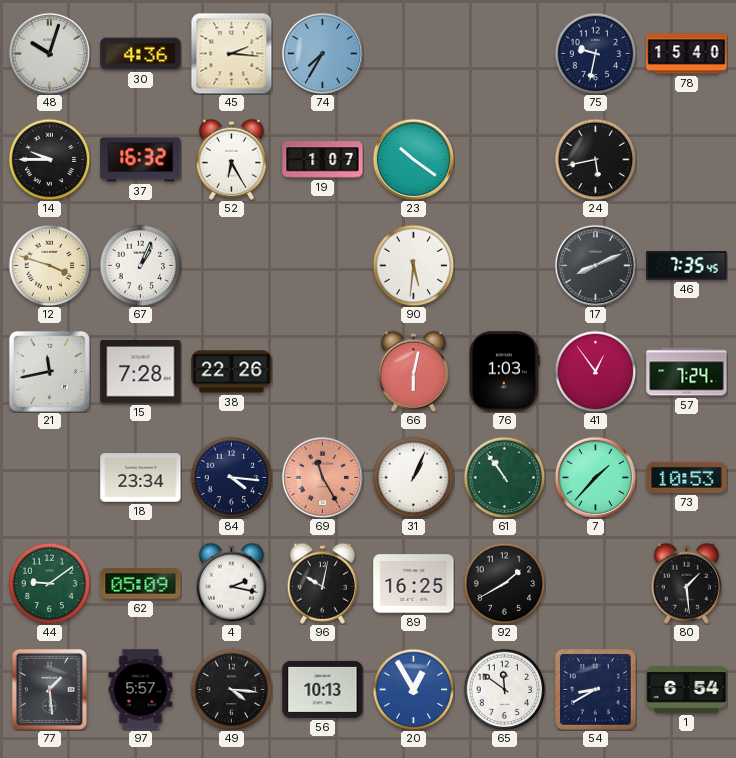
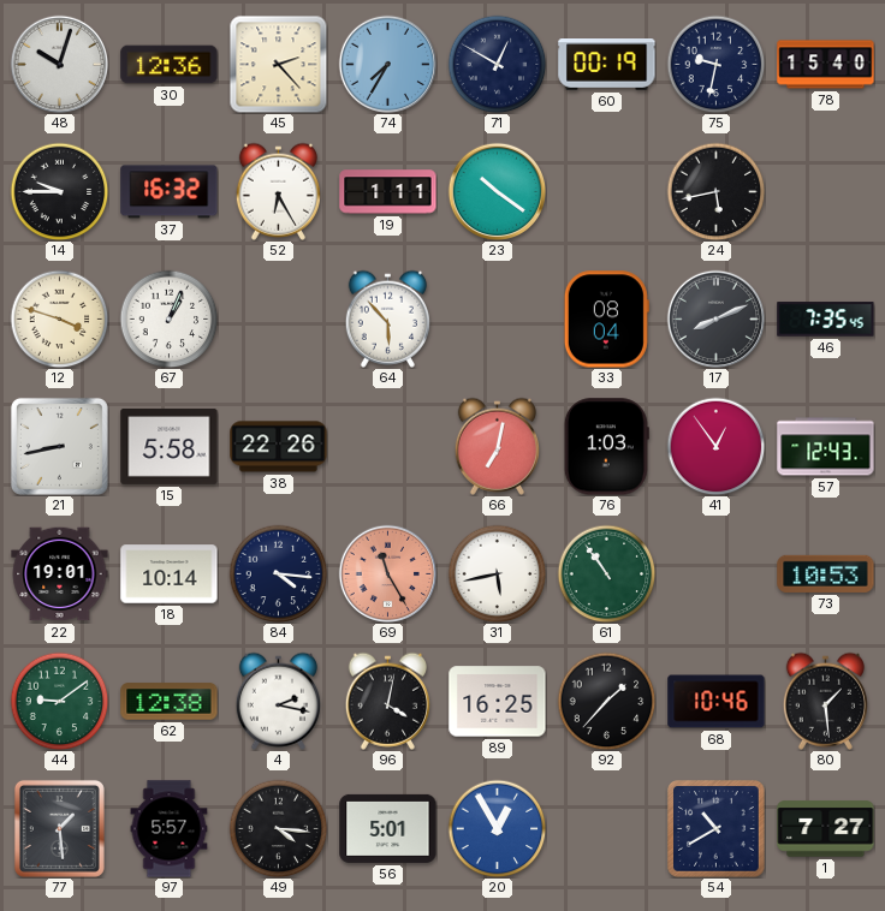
30: 4:36 -> 12:36
45: 2:16 -> 2:23
71: none -> 12:50
60: none -> 00:19
19: 1:07 -> 1:11
64: none -> 5:53
90: 5:31 -> none
33: none -> 08:04
21: 11:43 -> 8:43
15: 7:28 -> 5:58
66: 6:02 -> 7:02
57: 7:24 -> 12:43
22: none -> 19:01
18: 23:34 -> 10:14
31: 1:04 -> 5:43
7: 1:37 -> none
62: 05:09 -> 12:38
96: 10:02 -> 4:02
92: 1:40 -> 1:37
68: none -> 10:46
56: 10:13 -> 5:01
65: 11:51 -> none
54: 8:40 -> 10:40
1: 6:54 -> 7:27
